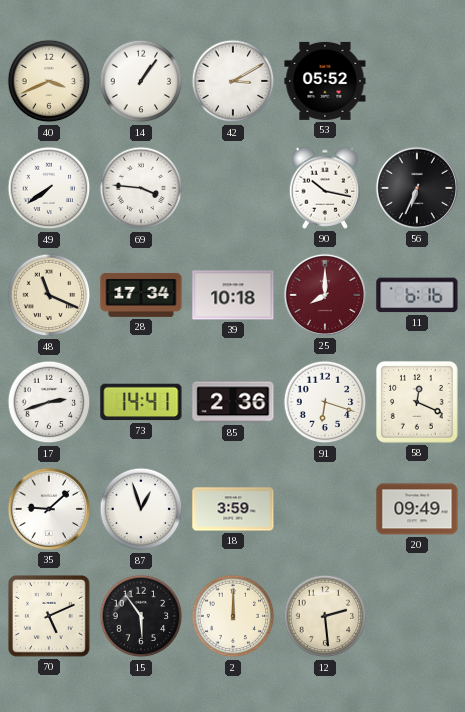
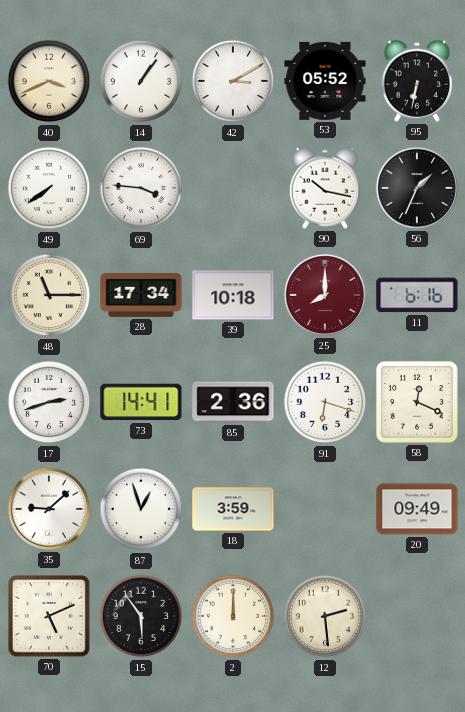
95: none -> 6:32
56: 6:34 -> 1:34
48: 11:19 -> 11:15
